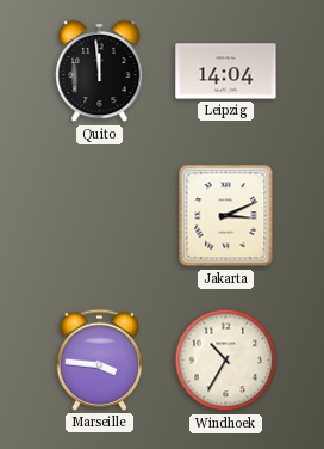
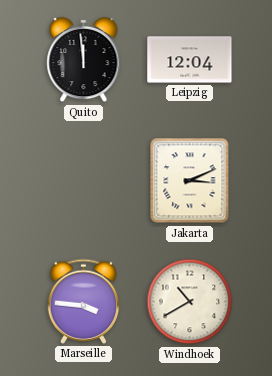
Leipzig: 14:04 -> 12:04
Windhoek: 10:35 -> 10:40
